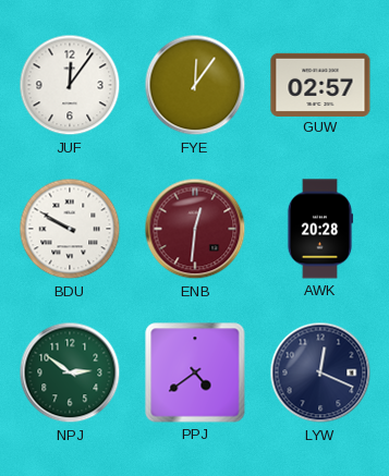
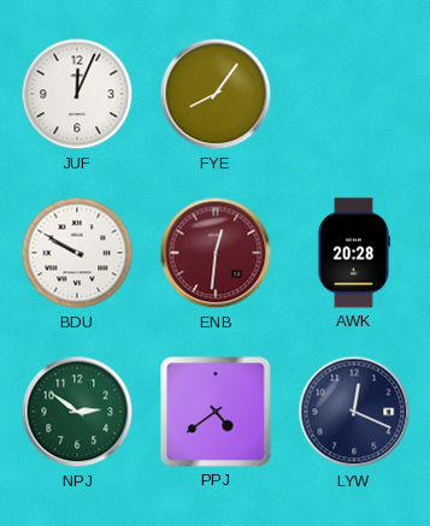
JUF: 12:06 -> 12:04
FYE: 12:06 -> 8:06
GUW: 02:57 -> none
